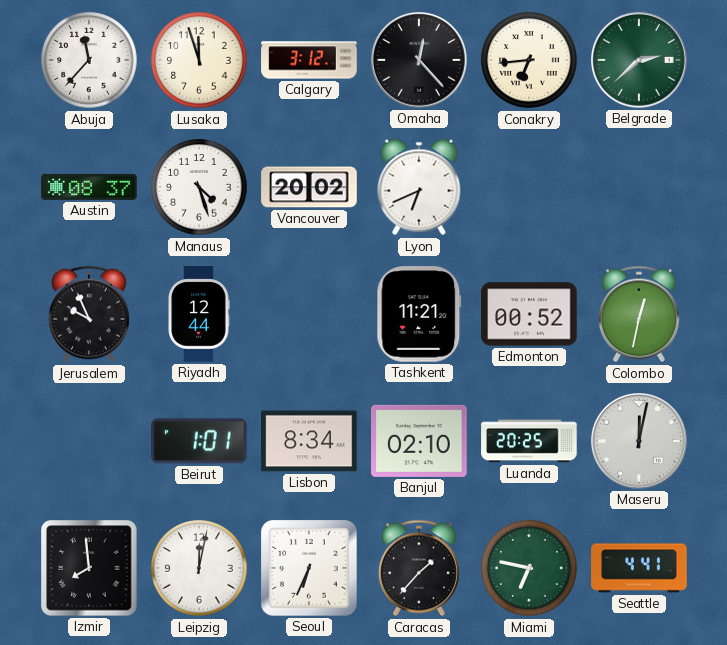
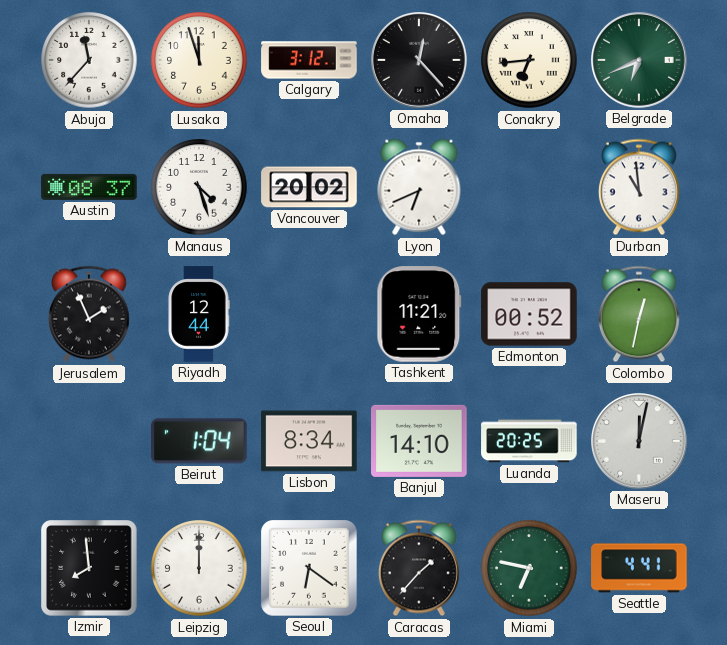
Belgrade: 2:38 -> 6:41
Durban: none -> 10:59
Jerusalem: 9:56 -> 1:56
Beirut: 1:01 -> 1:04
Banjul: 02:10 -> 14:10
Leipzig: 12:02 -> 12:00
Seoul: 6:34 -> 6:21
